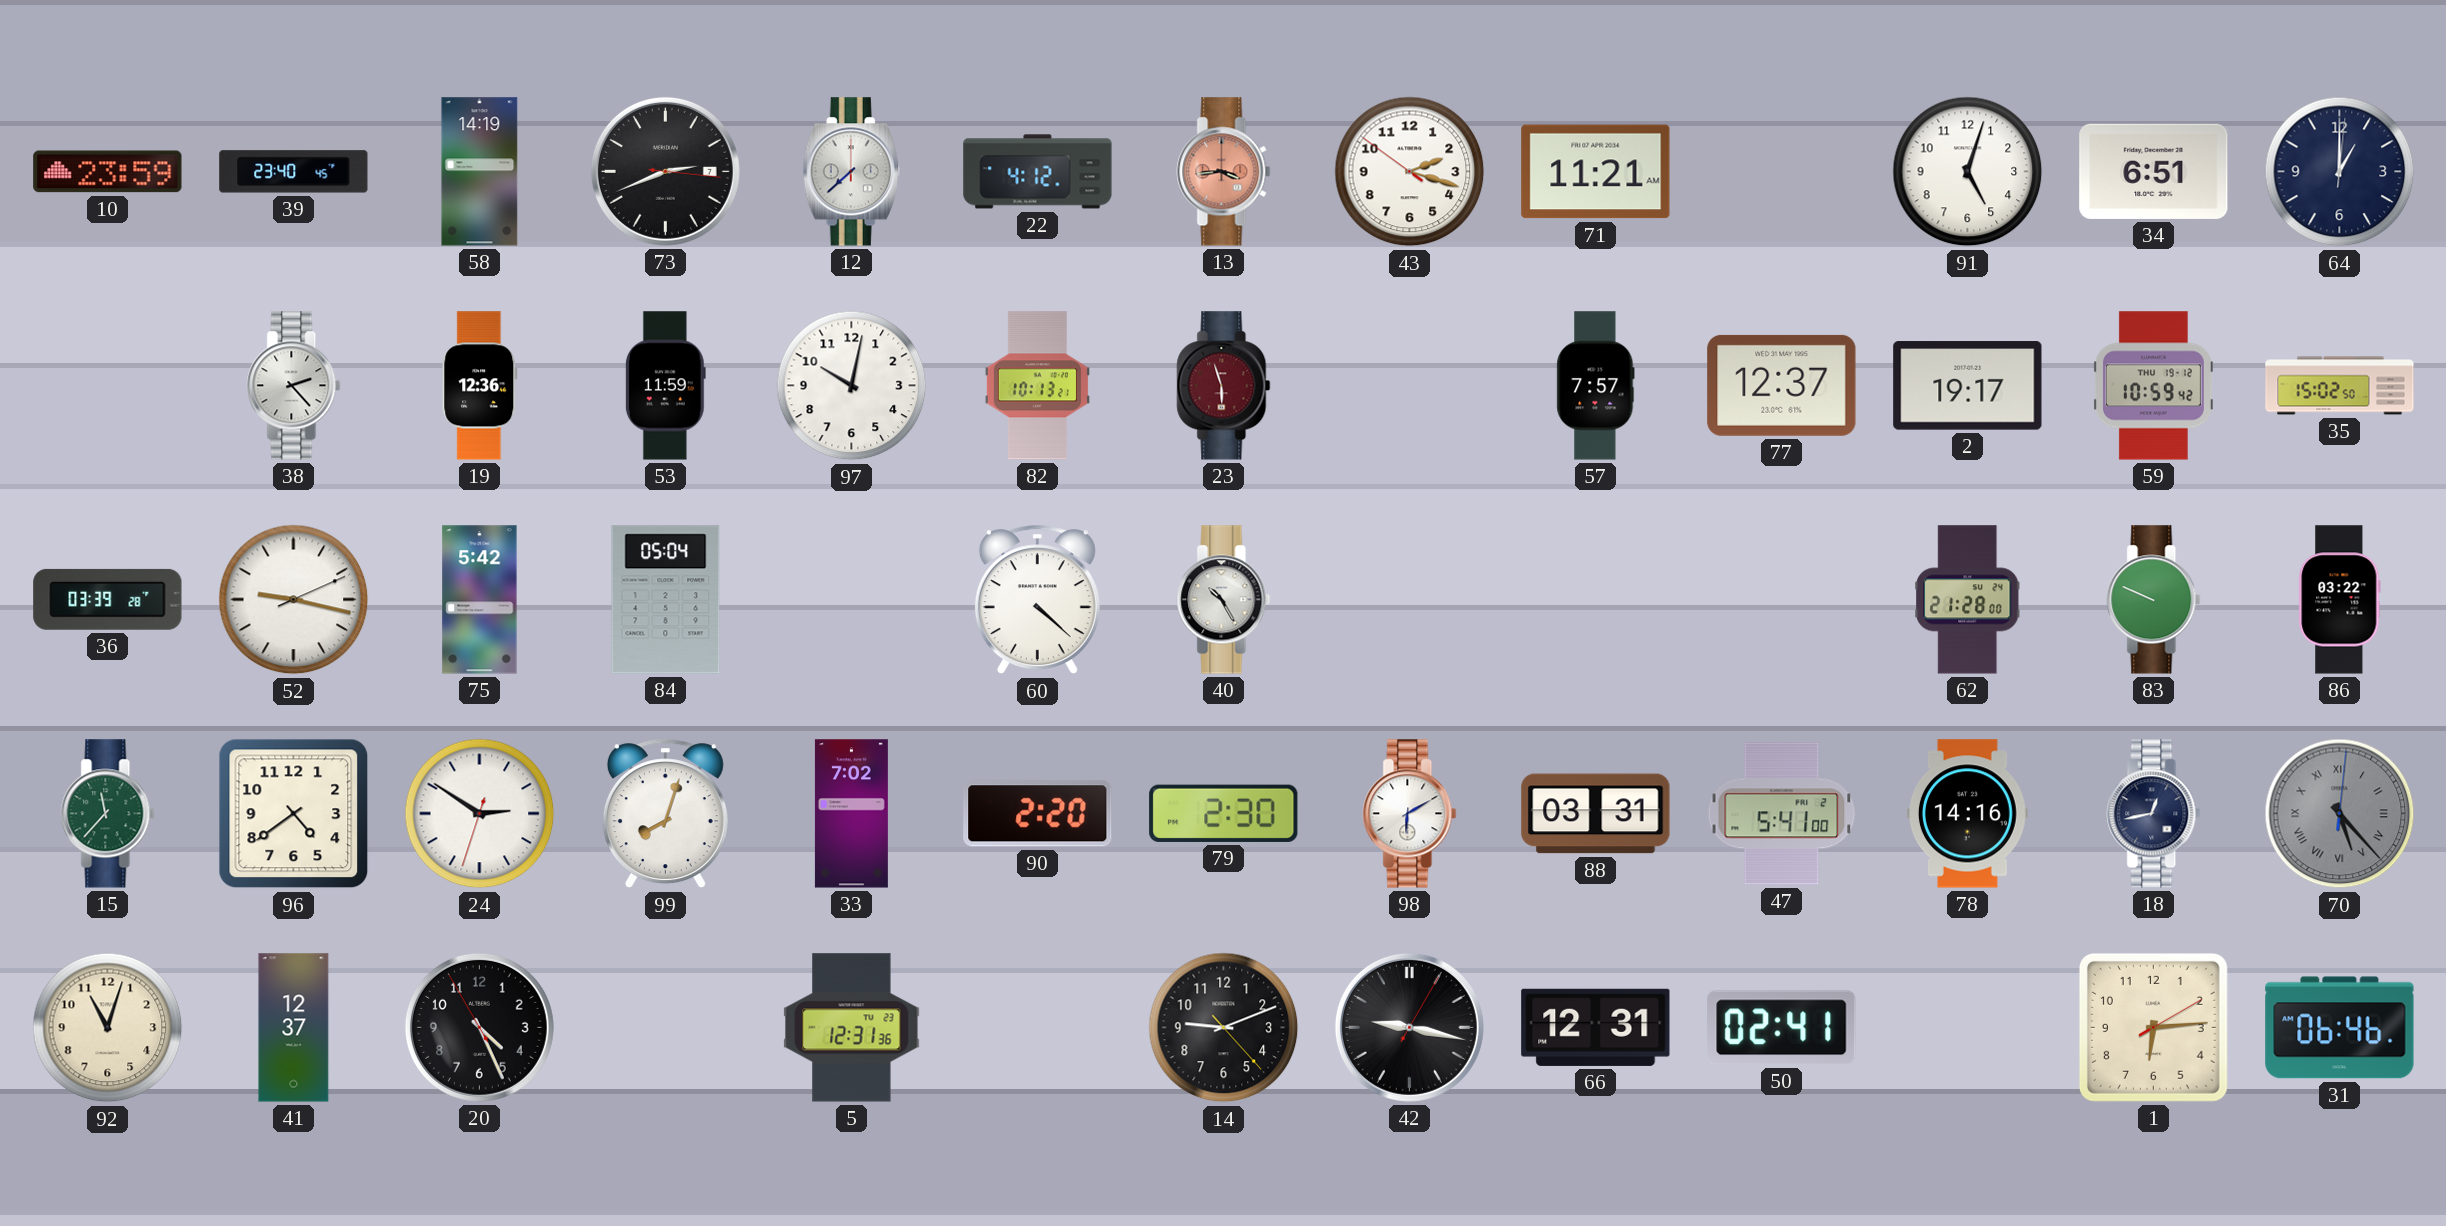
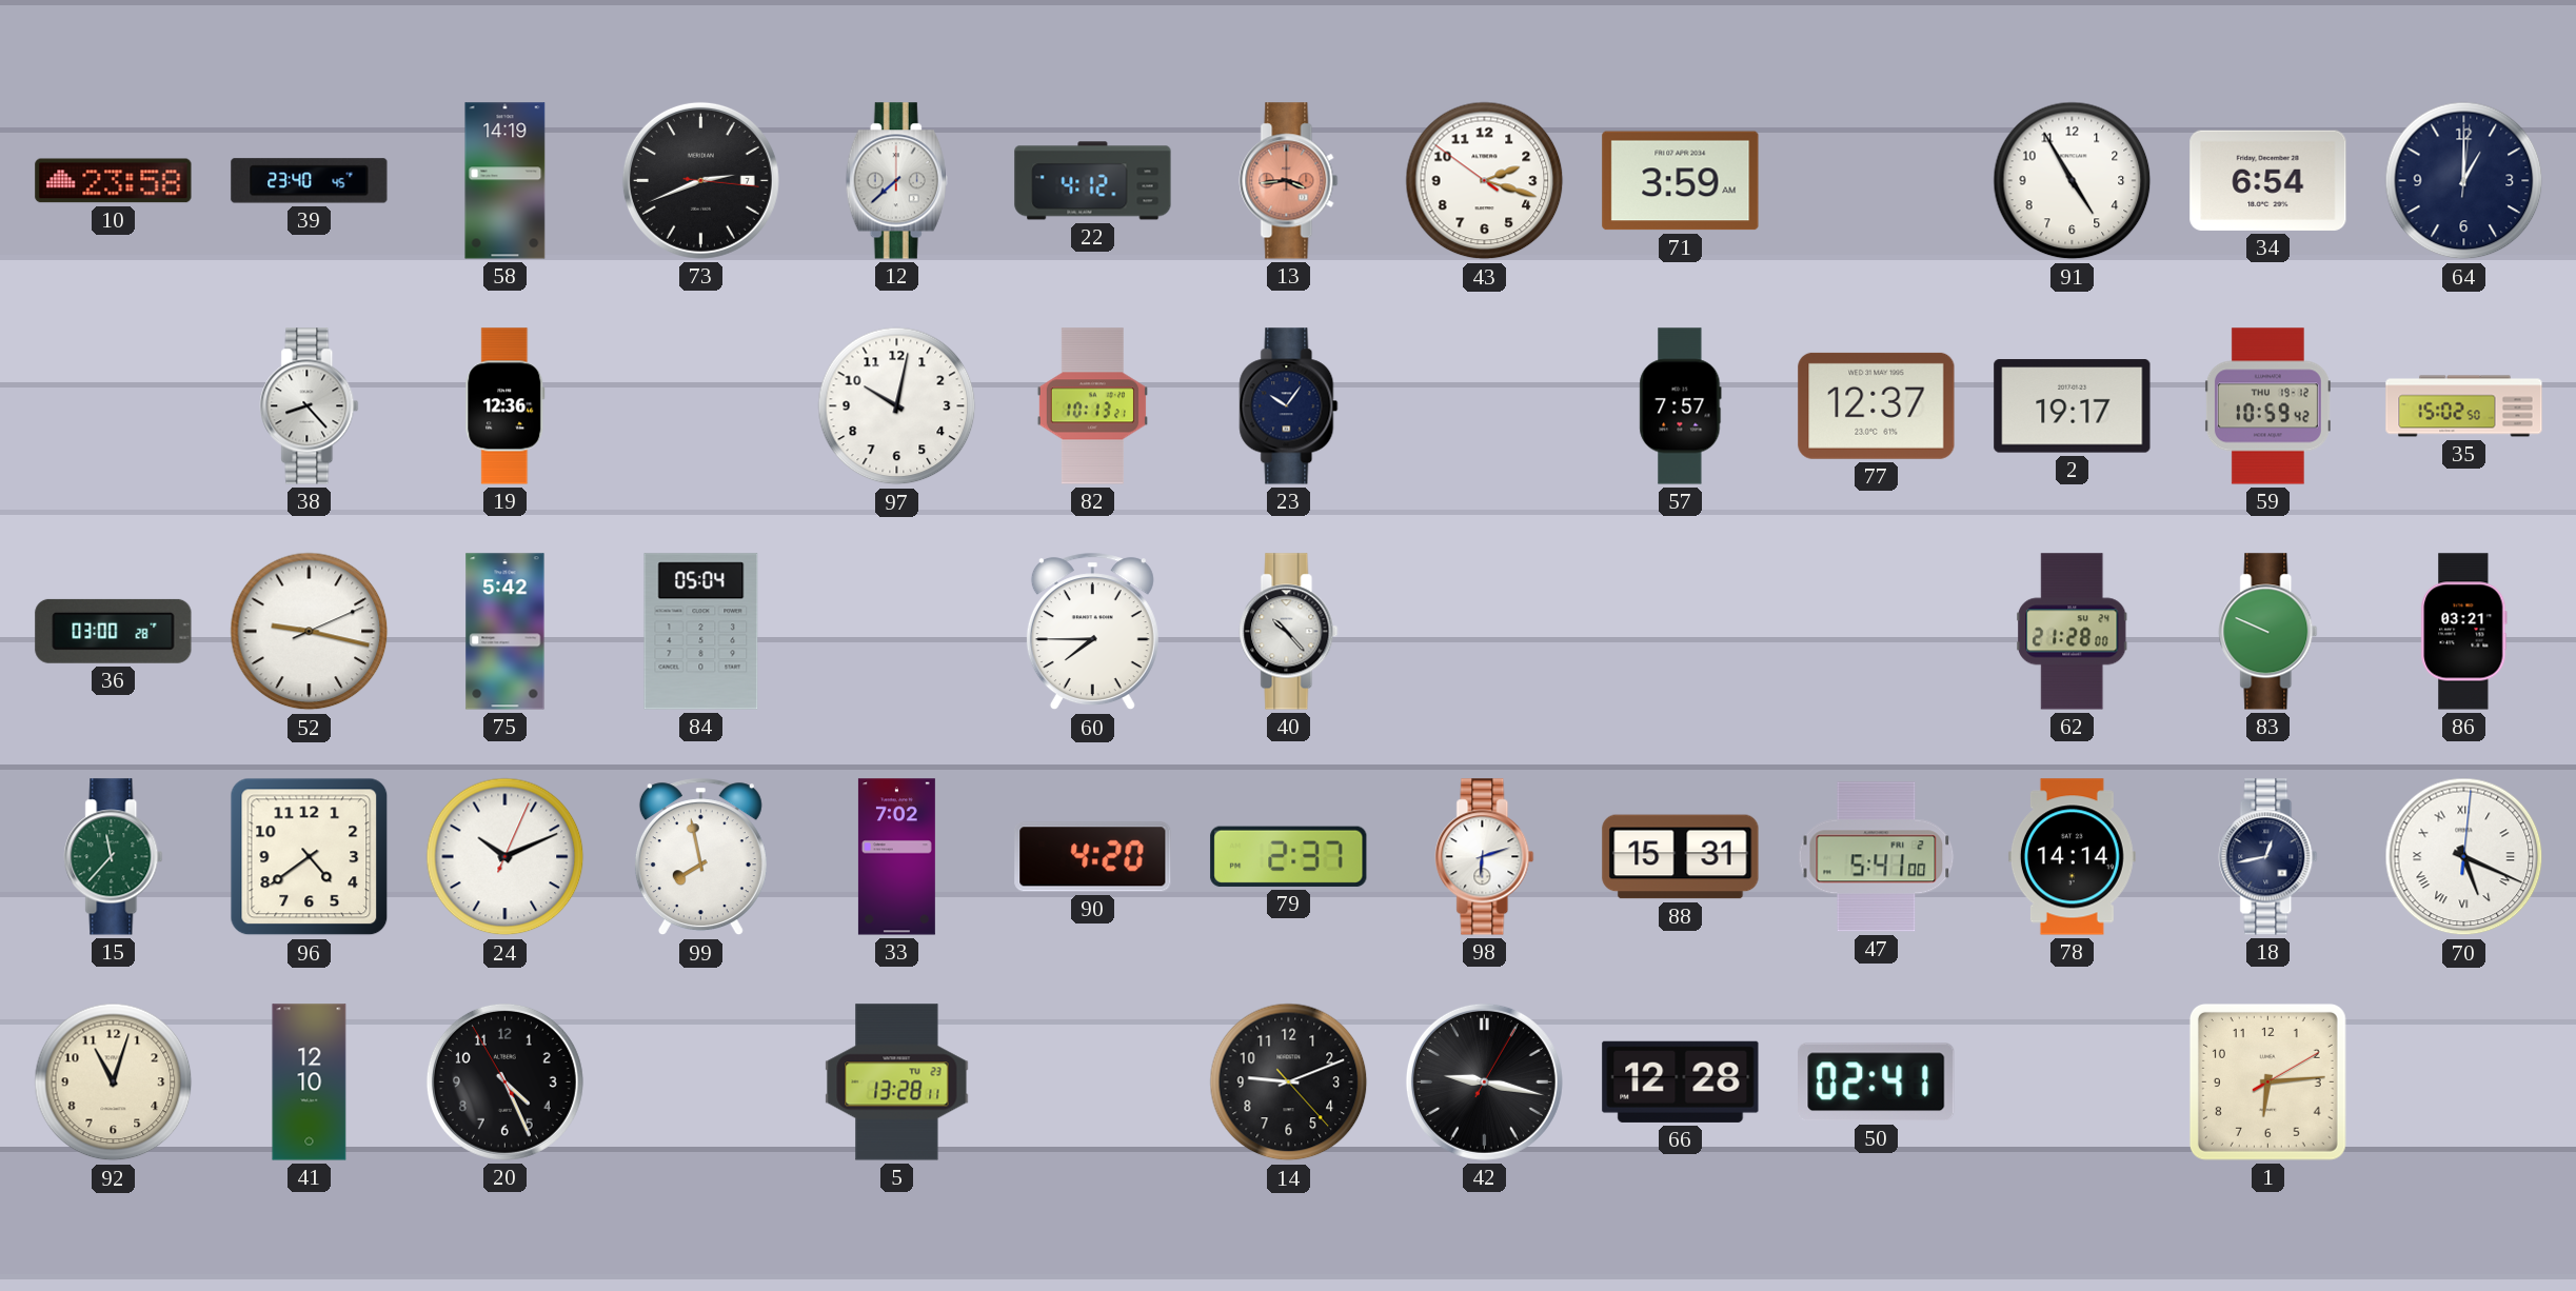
10: 23:59 -> 23:58
71: 11:21 -> 3:59
91: 5:03 -> 4:55
34: 6:51 -> 6:54
38: 2:23 -> 8:23
53: 11:59 -> none
23: 5:57 -> 10:06
23 dial: burgundy -> navy
36: 03:39 -> 03:00
60: 4:22 -> 7:45
40: 10:25 -> 10:23
86: 03:22 -> 03:21
24: 2:50 -> 10:11
99: 8:03 -> 7:58
90: 2:20 -> 4:20
79: 2:30 -> 2:37
98: 6:10 -> 6:12
88: 03:31 -> 15:31
78: 14:16 -> 14:14
70: 5:23 -> 5:19
70 dial: grey -> white
41: 12:37 -> 12:10
5: 12:31 -> 13:28
66: 12:31 -> 12:28
31: 06:46 -> none
